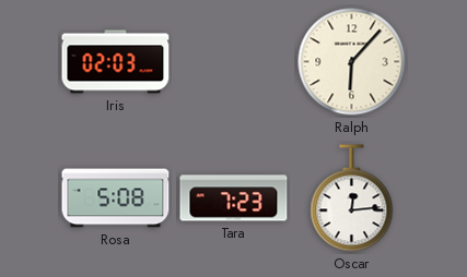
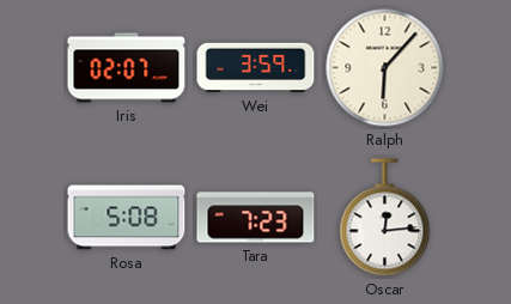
Iris: 02:03 -> 02:07
Wei: none -> 3:59
